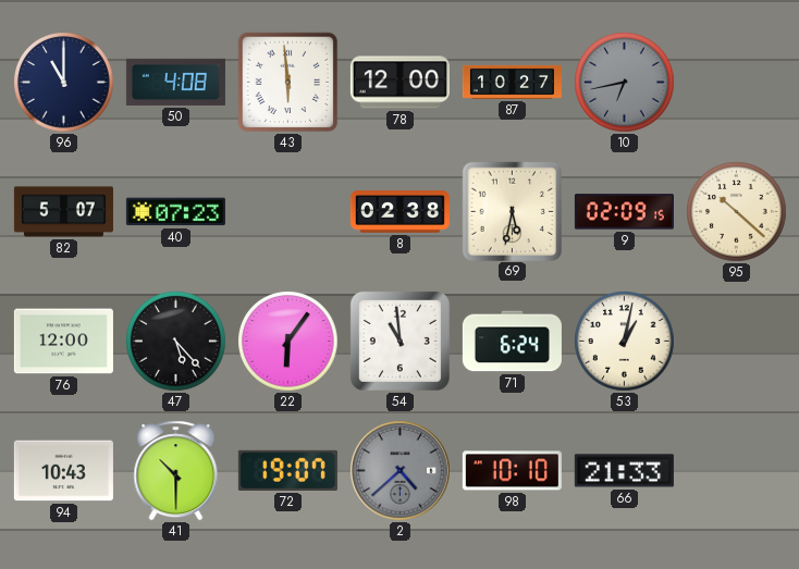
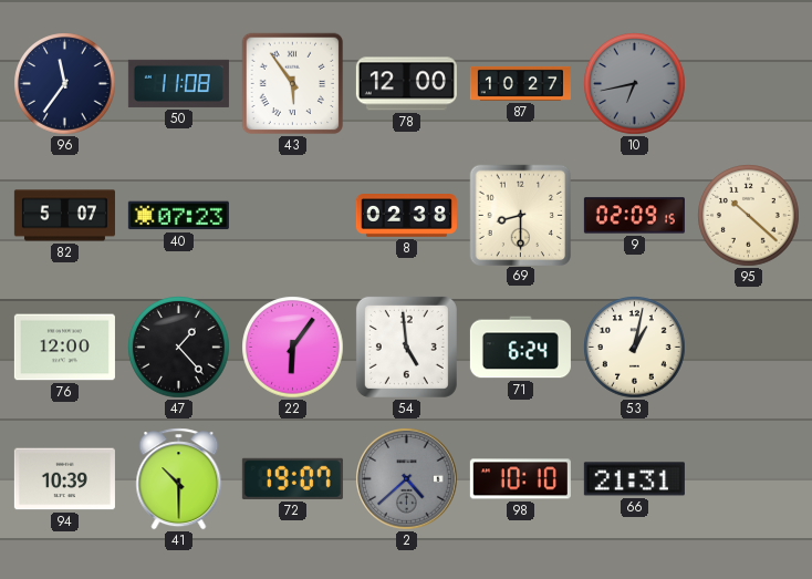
96: 11:00 -> 11:36
50: 4:08 -> 11:08
43: 5:59 -> 5:54
69: 5:32 -> 8:30
47: 5:23 -> 1:23
54: 10:59 -> 4:59
94: 10:43 -> 10:39
66: 21:33 -> 21:31
